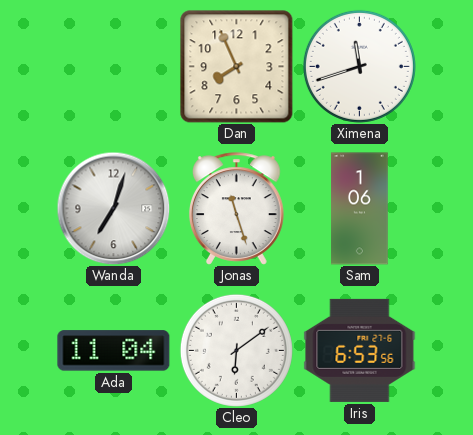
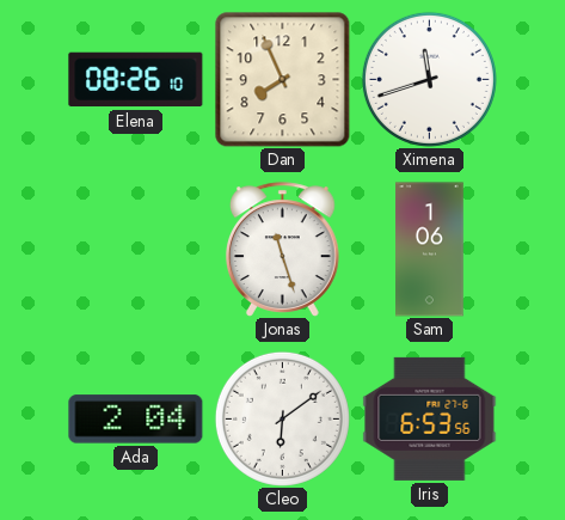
Elena: none -> 08:26
Wanda: 7:03 -> none
Ada: 11:04 -> 2:04
